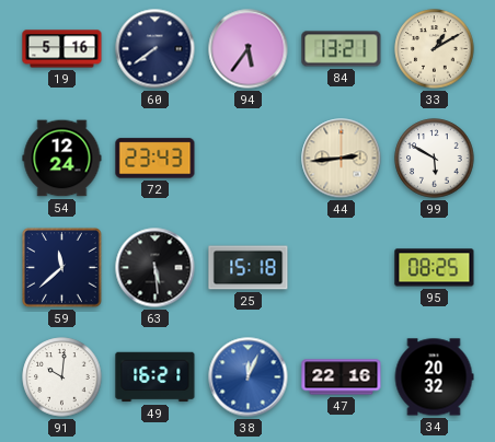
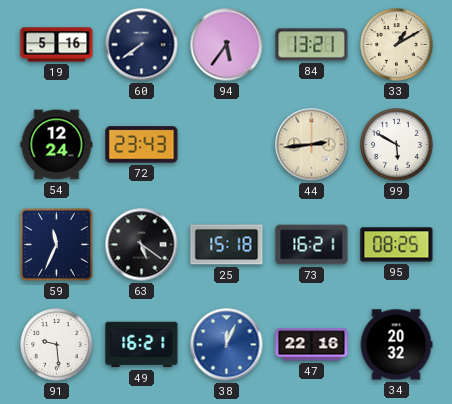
59: 11:38 -> 11:34
63: 5:29 -> 5:21
73: none -> 16:21
91: 10:01 -> 9:29
